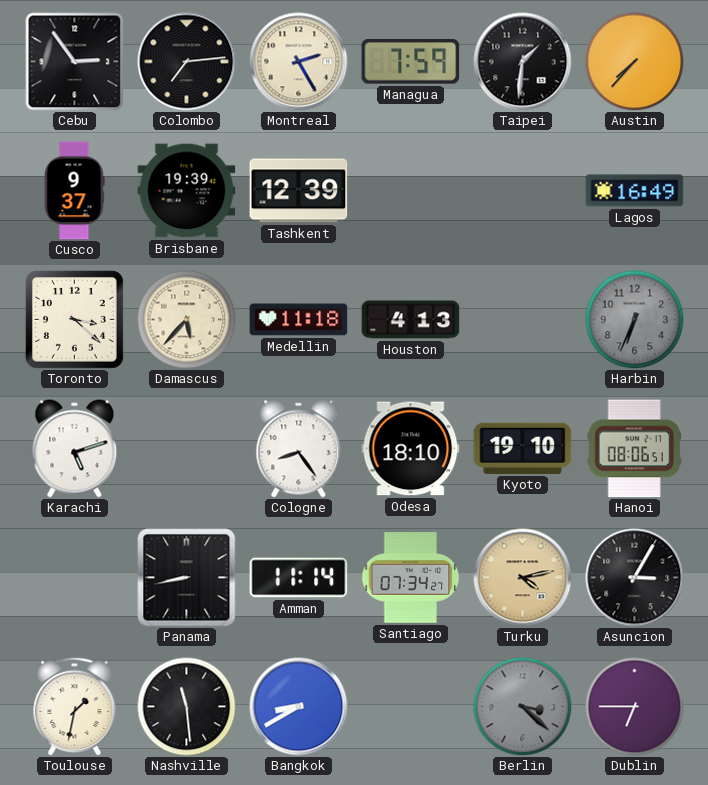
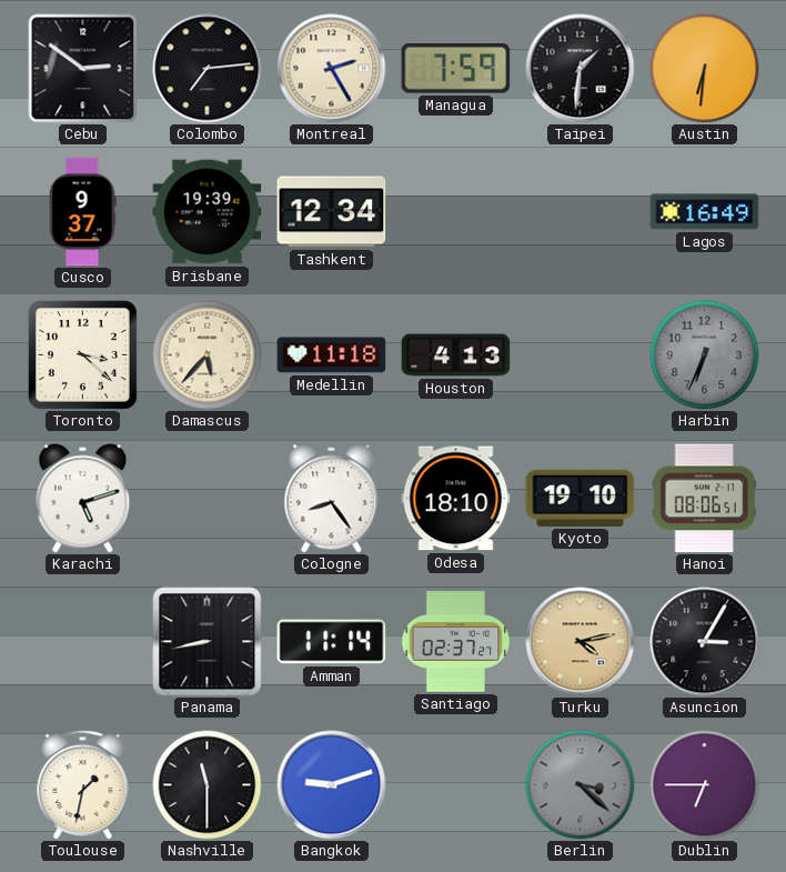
Cebu: 2:54 -> 2:51
Austin: 7:37 -> 6:31
Tashkent: 12:39 -> 12:34
Santiago: 07:34 -> 02:37
Nashville: 11:29 -> 11:30
Bangkok: 8:40 -> 9:12
